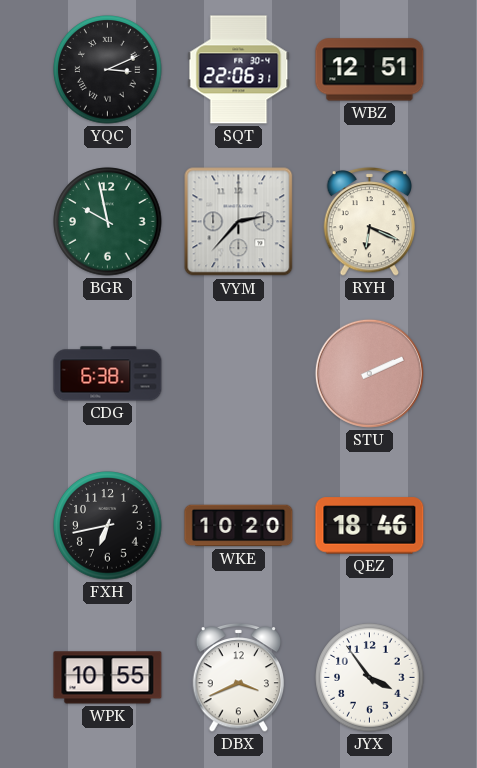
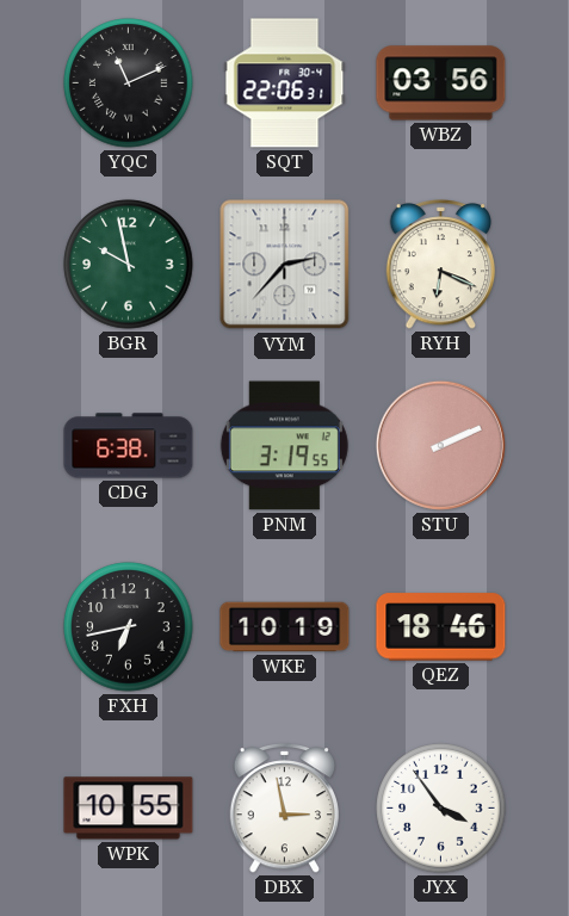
YQC: 3:11 -> 11:11
WBZ: 12:51 -> 03:56
PNM: none -> 3:19
WKE: 10:20 -> 10:19
DBX: 3:41 -> 2:58
